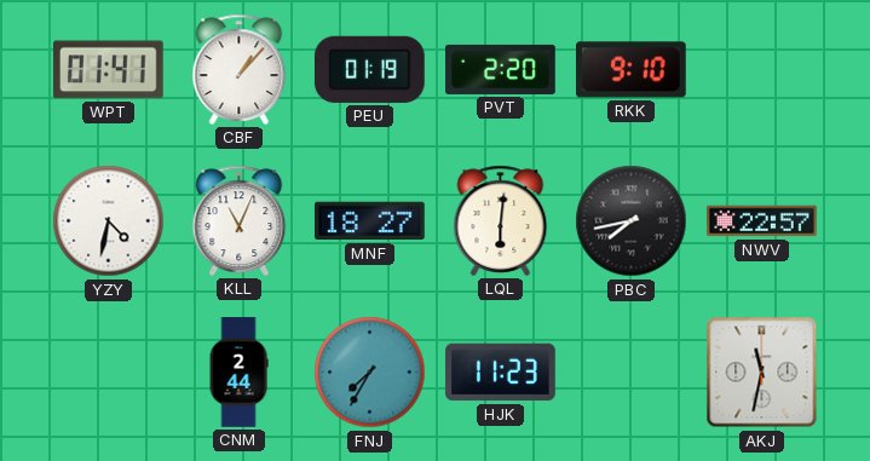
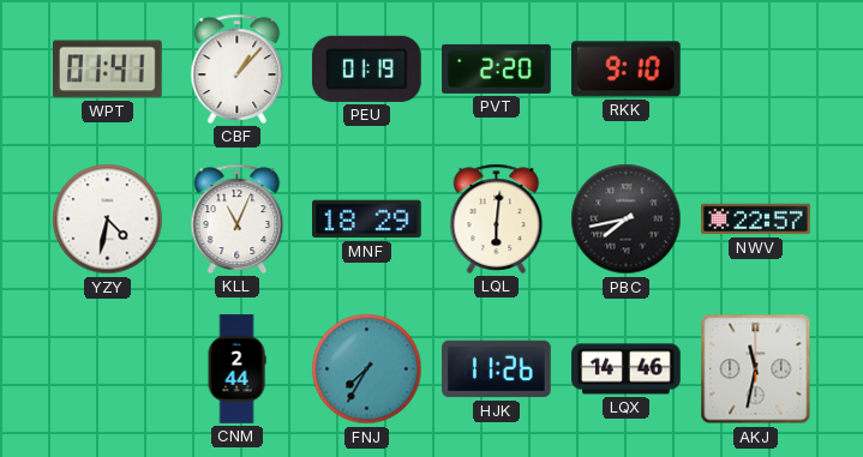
MNF: 18:27 -> 18:29
HJK: 11:23 -> 11:26
LQX: none -> 14:46
